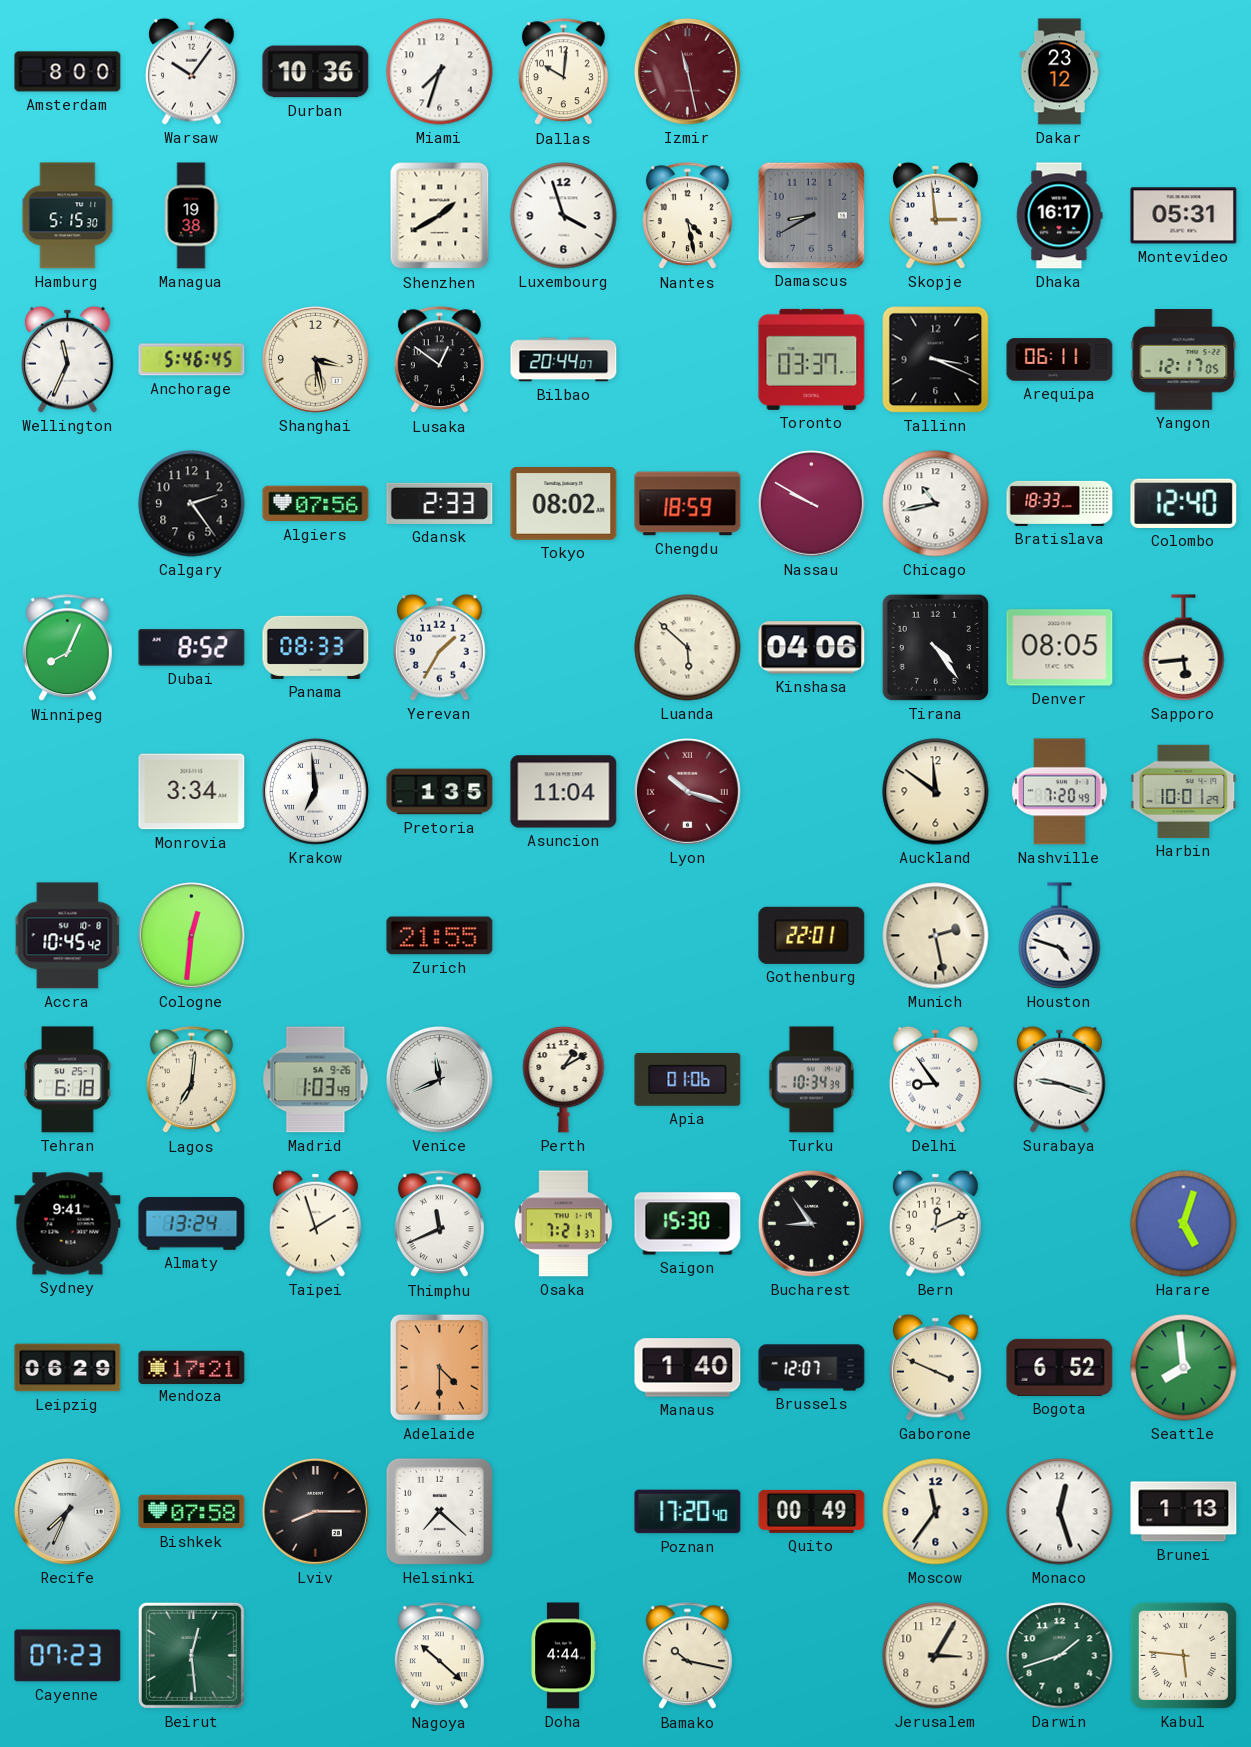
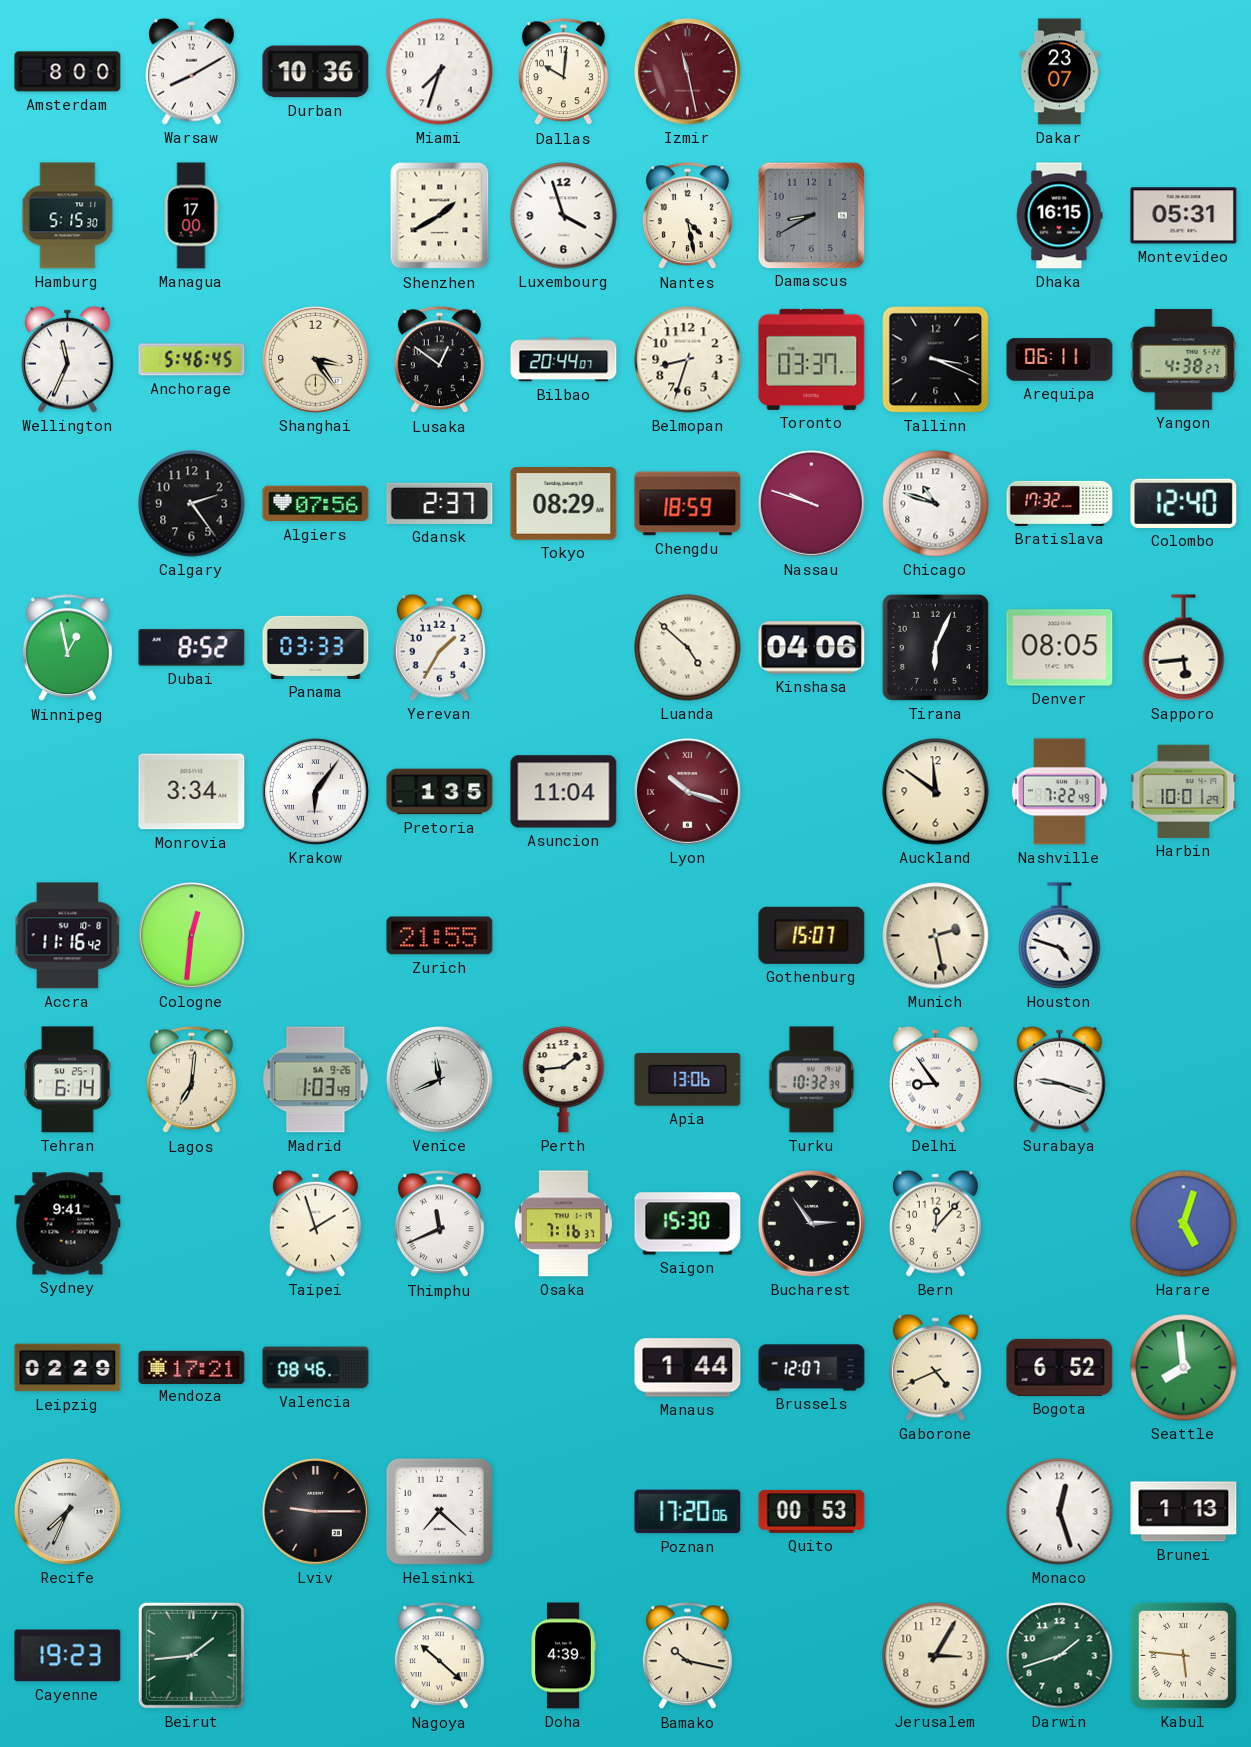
Warsaw: 10:06 -> 8:10
Dakar: 23:12 -> 23:07
Managua: 19:38 -> 17:00
Skopje: 2:59 -> none
Dhaka: 16:17 -> 16:15
Shanghai: 3:28 -> 3:24
Belmopan: none -> 8:33
Yangon: 12:17 -> 4:38
Gdansk: 2:33 -> 2:37
Tokyo: 08:02 -> 08:29
Nassau: 9:50 -> 9:48
Chicago: 10:43 -> 10:48
Bratislava: 18:33 -> 17:32
Winnipeg: 8:04 -> 12:58
Panama: 08:33 -> 03:33
Luanda: 5:52 -> 4:52
Tirana: 4:24 -> 6:04
Krakow: 6:59 -> 6:06
Nashville: 7:20 -> 7:22
Accra: 10:45 -> 11:16
Gothenburg: 22:01 -> 15:07
Tehran: 6:18 -> 6:14
Perth: 1:10 -> 1:44
Apia: 01:06 -> 13:06
Turku: 10:34 -> 10:32
Almaty: 13:24 -> none
Osaka: 7:21 -> 7:16
Bucharest: 8:54 -> 2:54
Bern: 12:11 -> 12:07
Leipzig: 06:29 -> 02:29
Valencia: none -> 08:46
Adelaide: 4:30 -> none
Manaus: 1:40 -> 1:44
Gaborone: 3:49 -> 4:41
Bishkek: 07:58 -> none
Lviv: 8:15 -> 9:15
Poznan: 17:20:40 -> 17:20:06
Quito: 00:49 -> 00:53
Moscow: 11:36 -> none
Cayenne: 07:23 -> 19:23
Beirut: 12:29 -> 1:44
Doha: 4:44 -> 4:39
